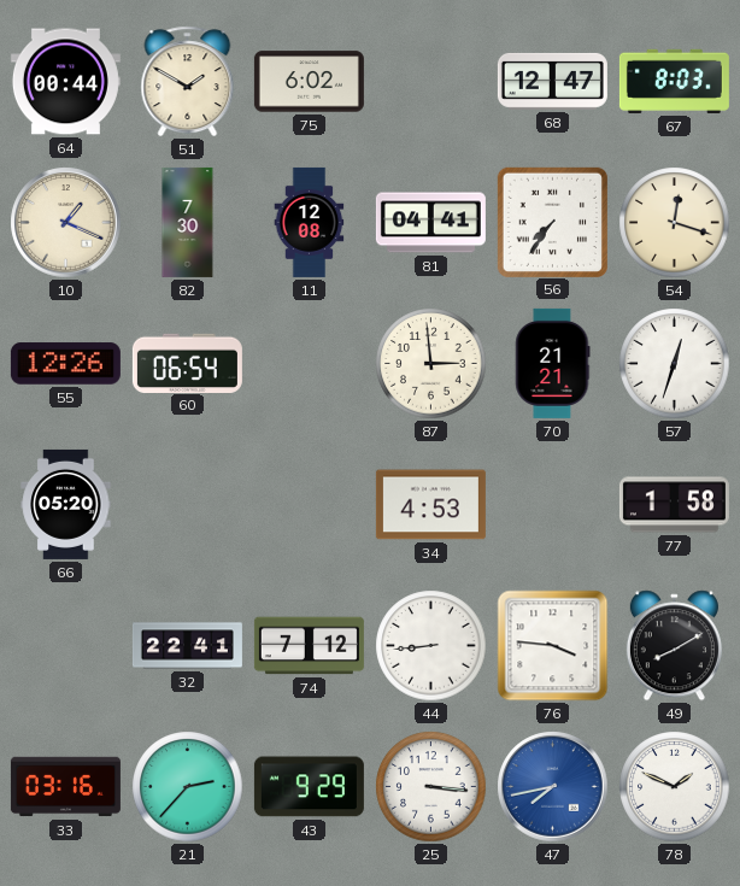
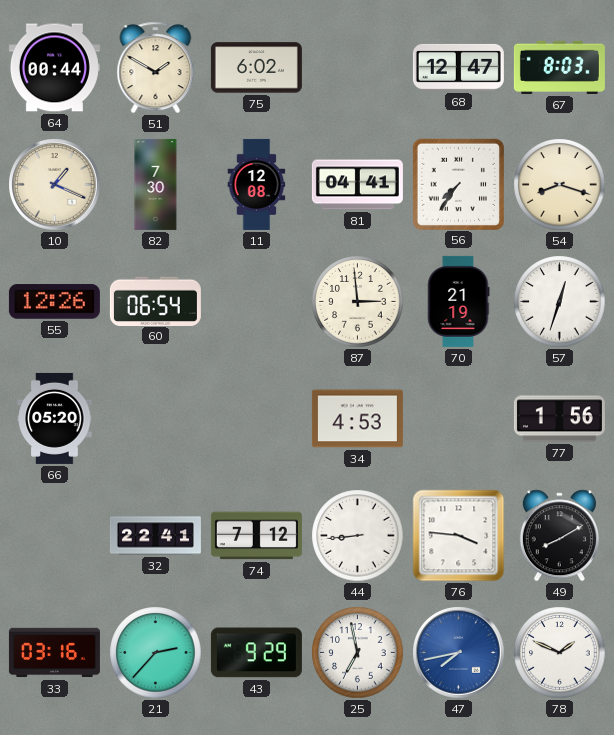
54: 12:18 -> 8:18
70: 21:21 -> 21:19
77: 1:58 -> 1:56
25: 3:16 -> 6:58
